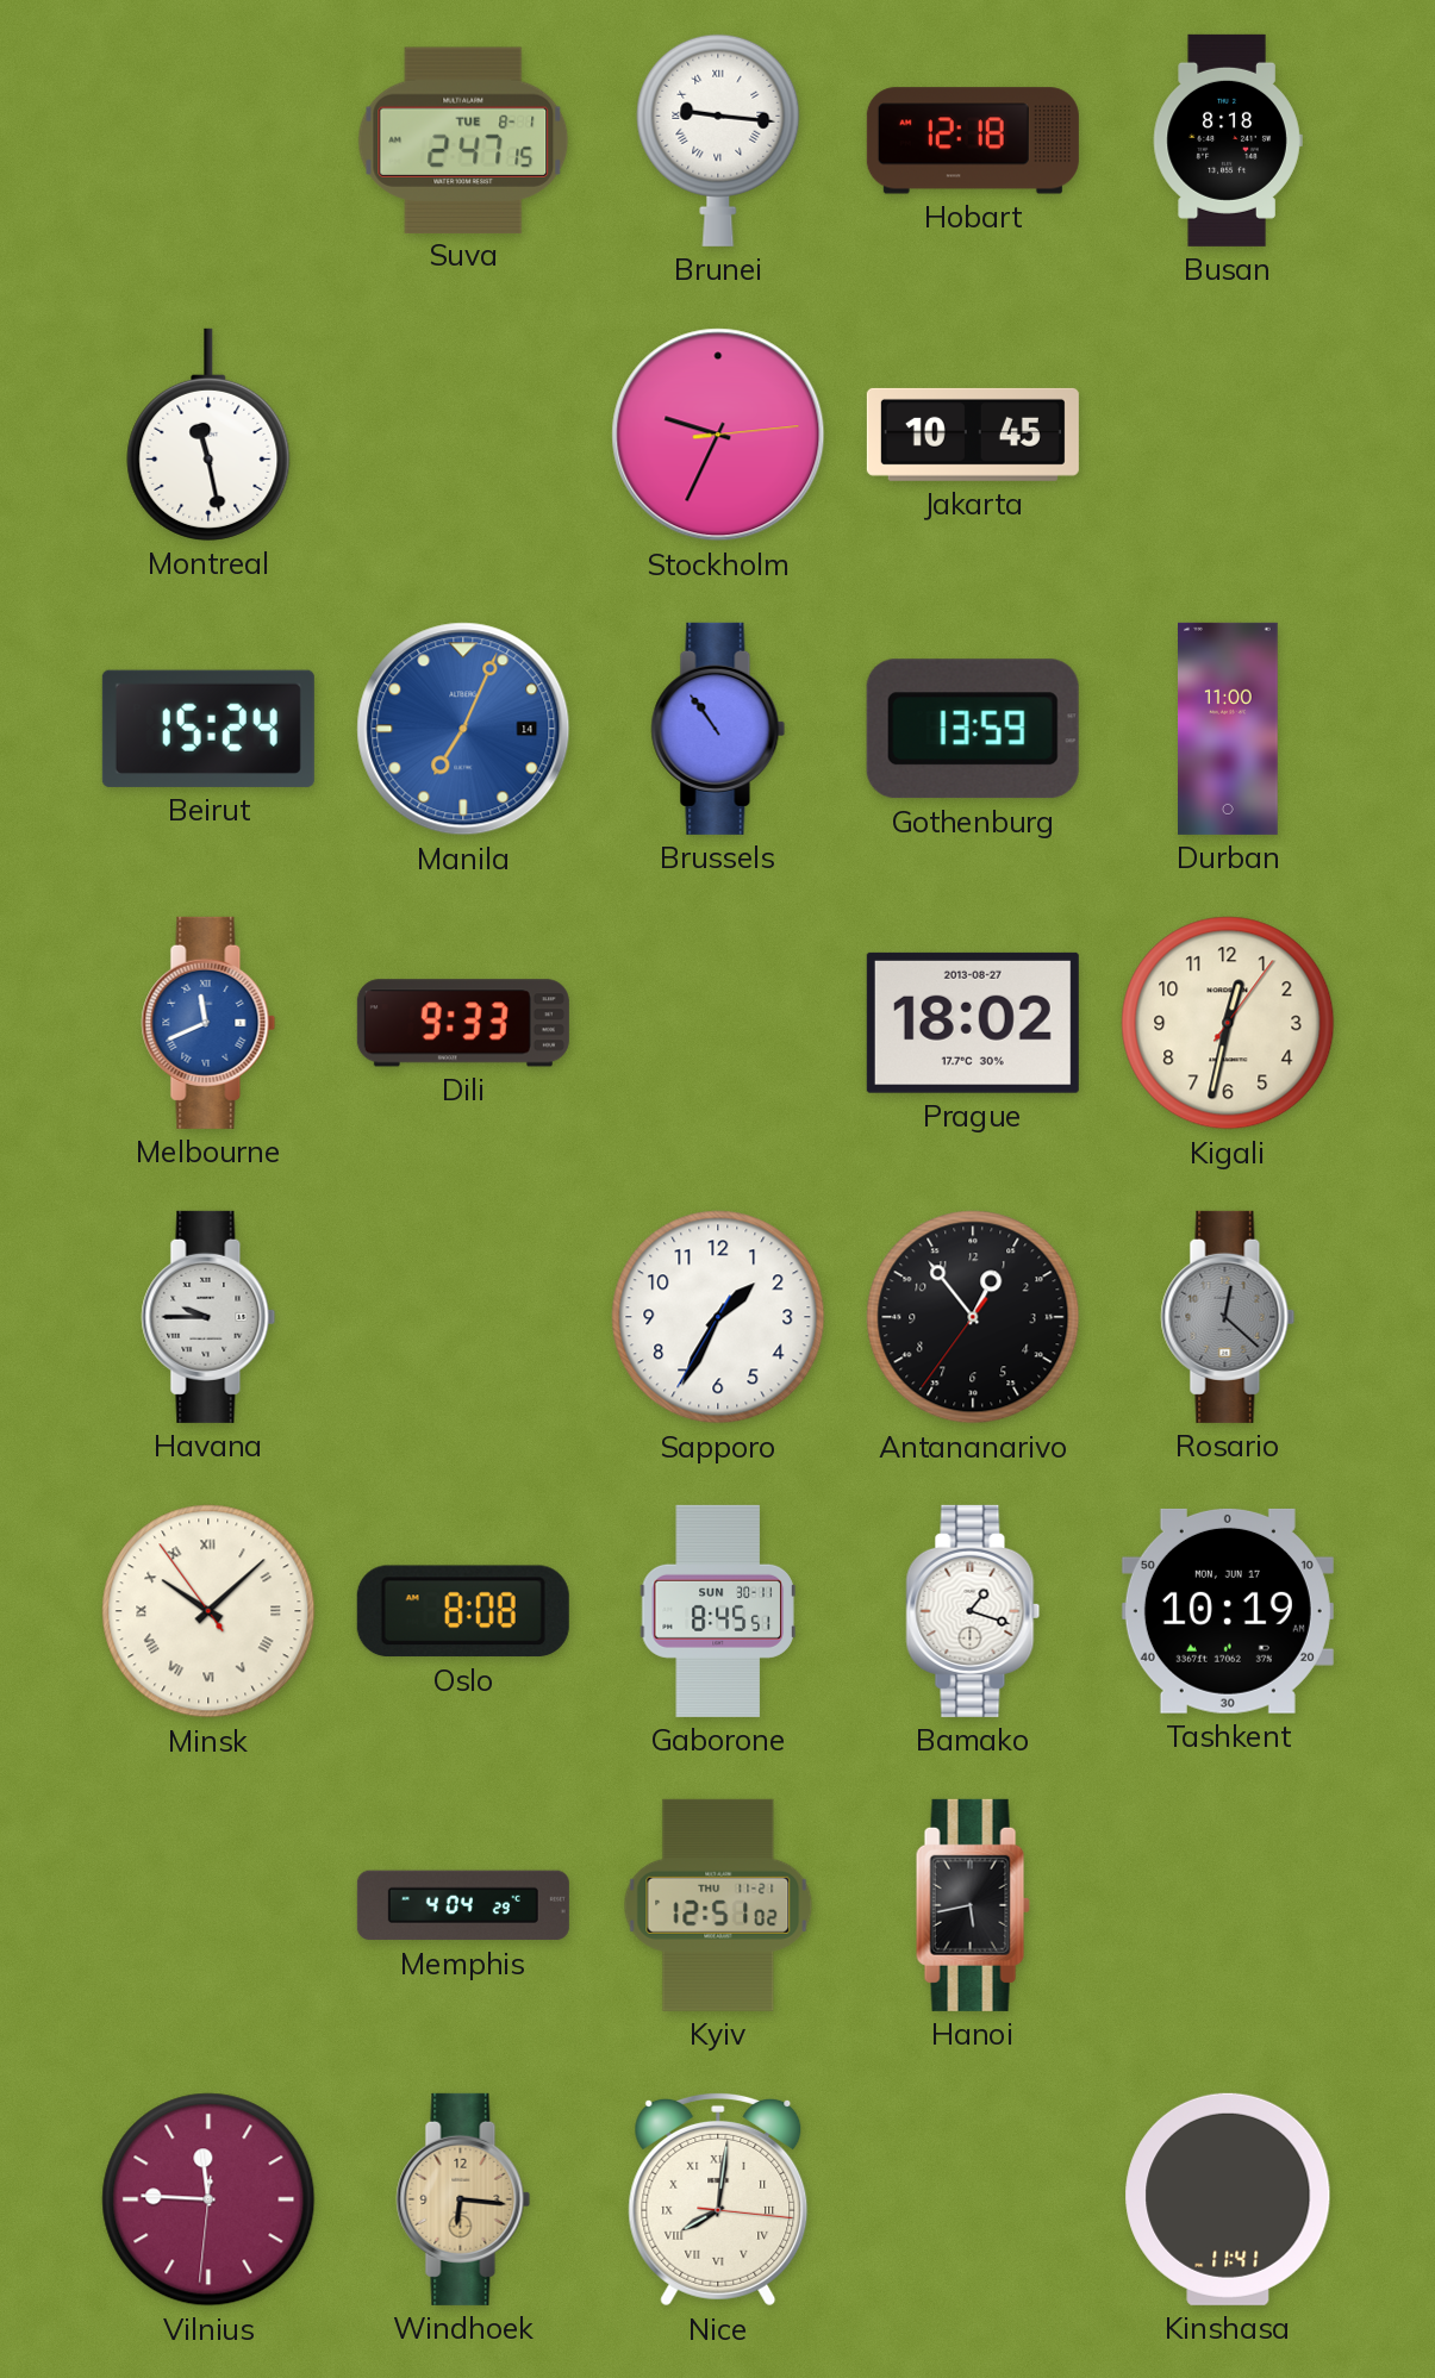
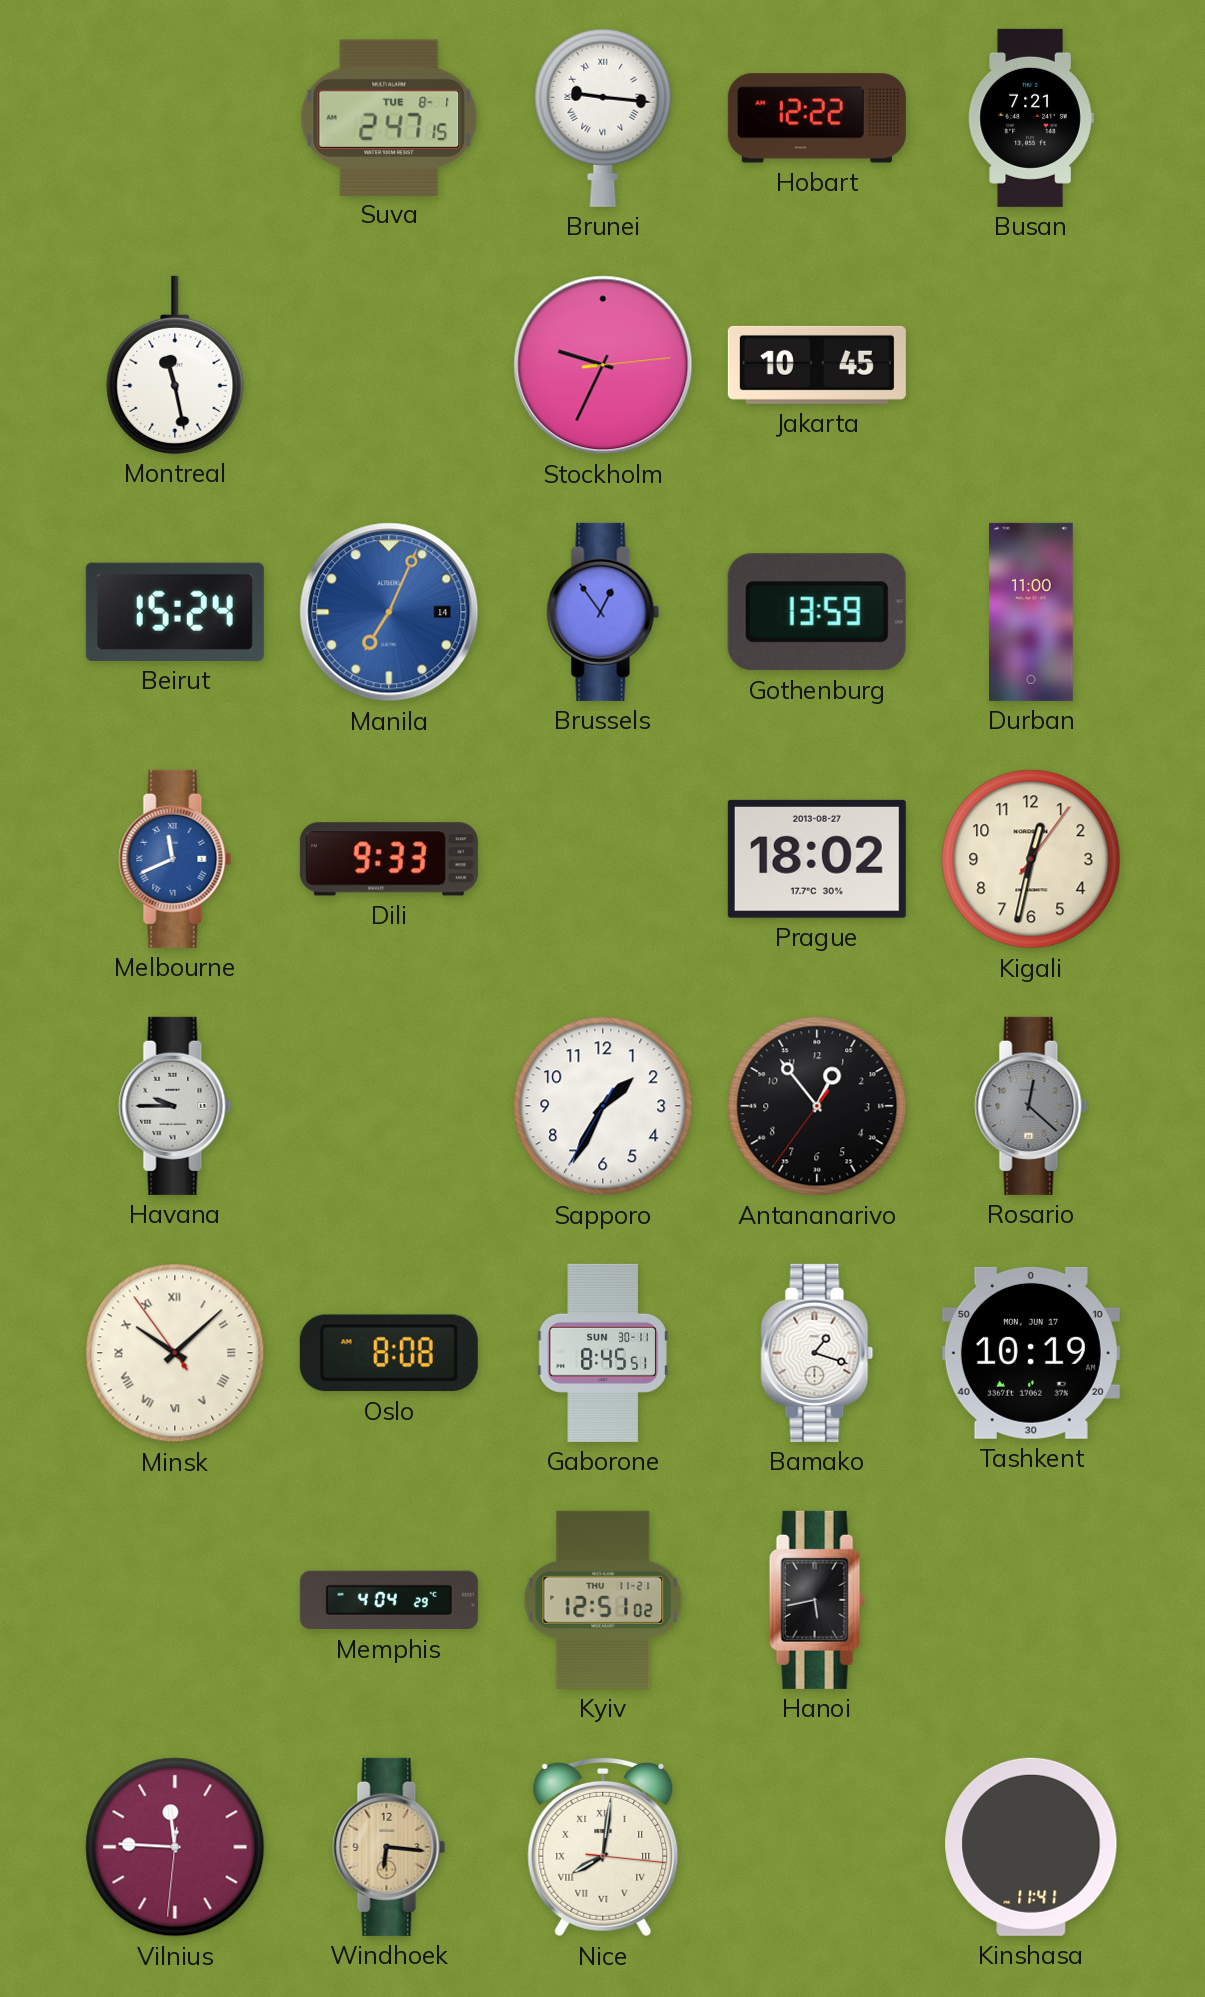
Hobart: 12:18 -> 12:22
Busan: 8:18 -> 7:21
Brussels: 10:54 -> 12:54
